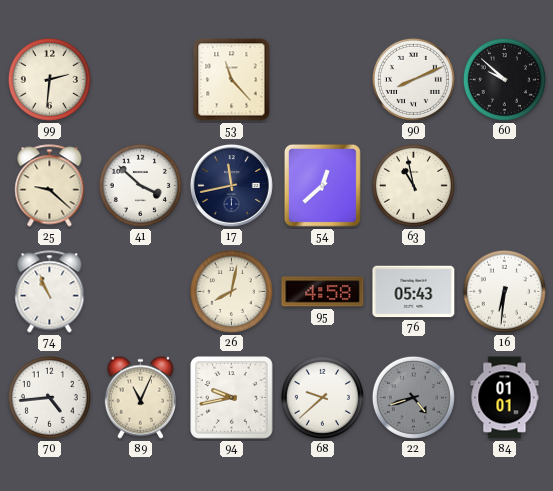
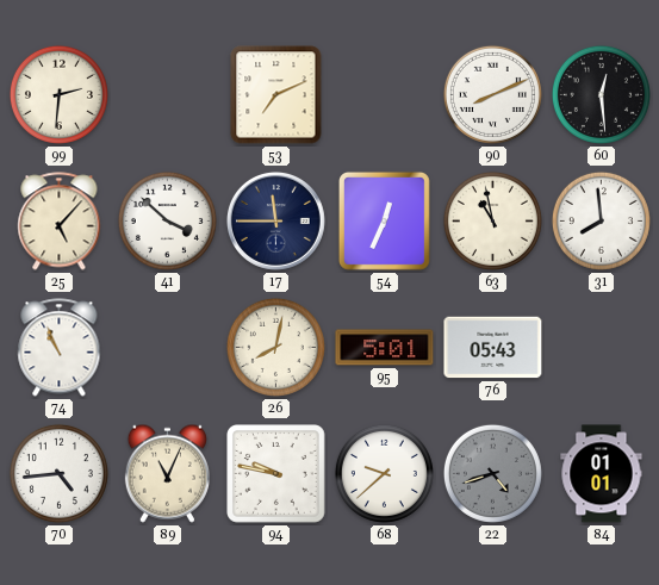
53: 11:23 -> 7:11
60: 9:52 -> 12:29
25: 9:22 -> 5:07
17: 11:43 -> 11:45
54: 12:38 -> 12:34
31: none -> 7:59
95: 4:58 -> 5:01
16: 6:31 -> none
94: 9:43 -> 9:47
